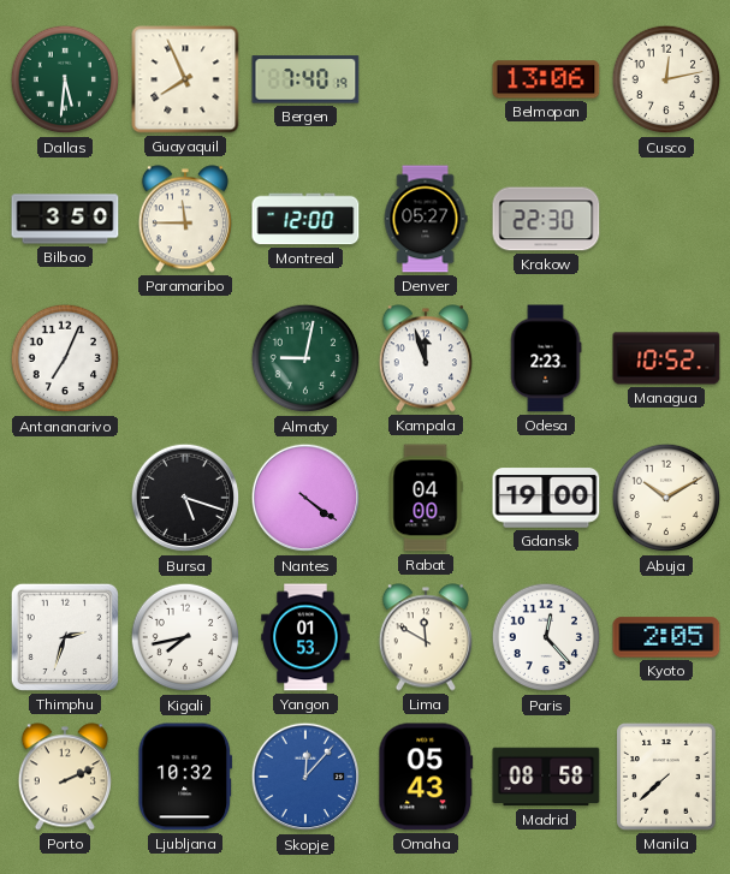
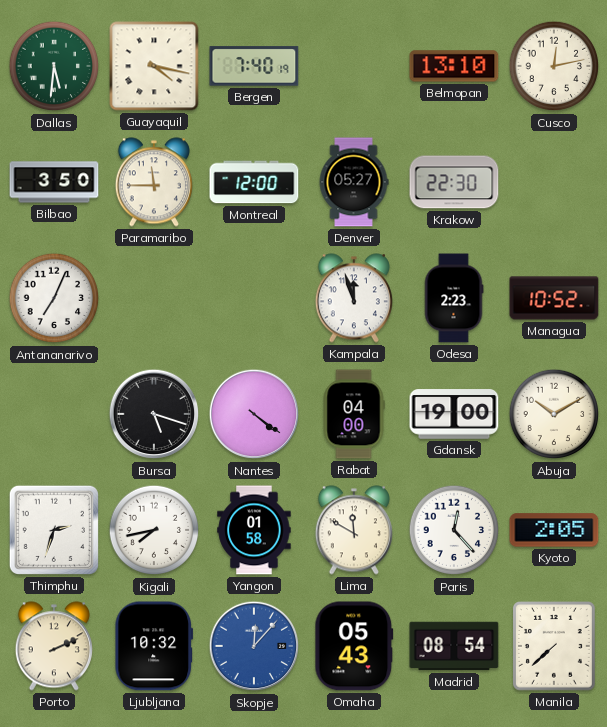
Guayaquil: 7:56 -> 4:17
Belmopan: 13:06 -> 13:10
Almaty: 9:02 -> none
Yangon: 01:53 -> 01:58
Madrid: 08:58 -> 08:54
